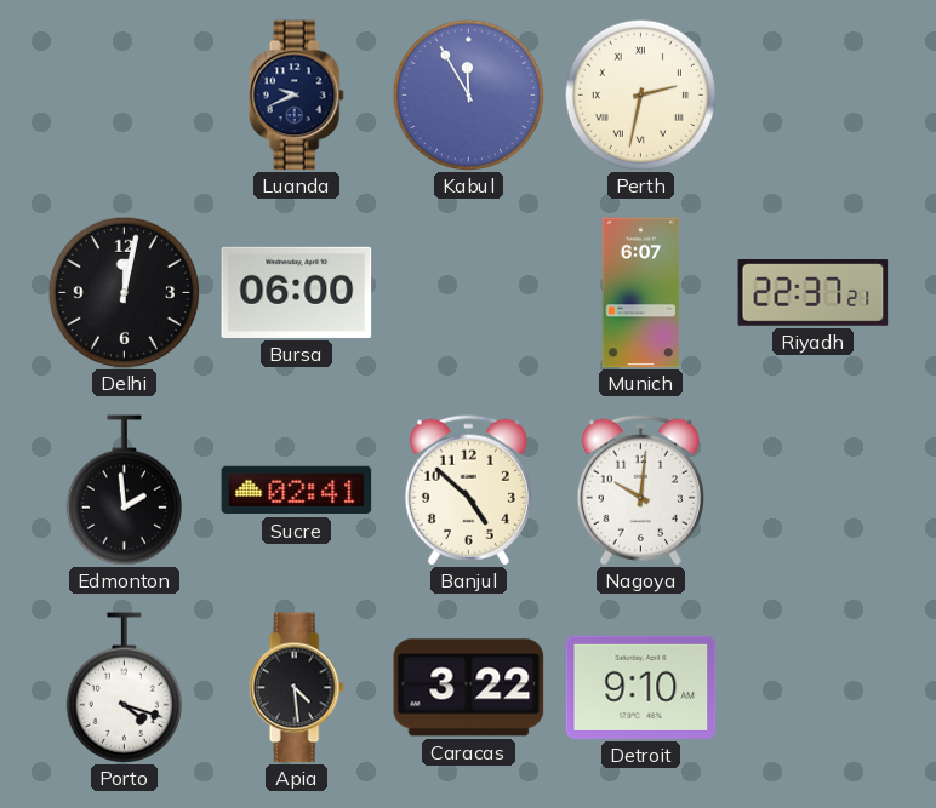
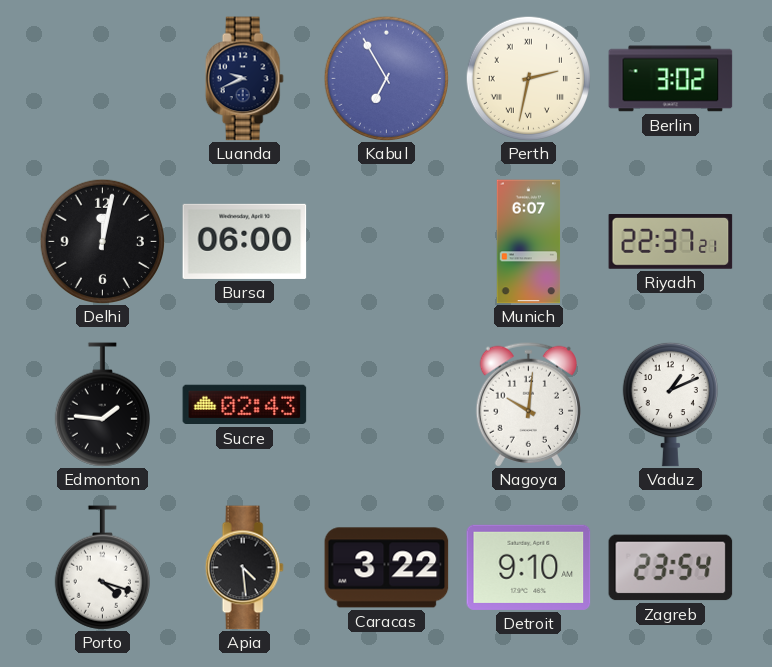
Kabul: 11:55 -> 6:55
Berlin: none -> 3:02
Edmonton: 1:59 -> 1:46
Sucre: 02:41 -> 02:43
Banjul: 4:52 -> none
Vaduz: none -> 1:11
Zagreb: none -> 23:54
